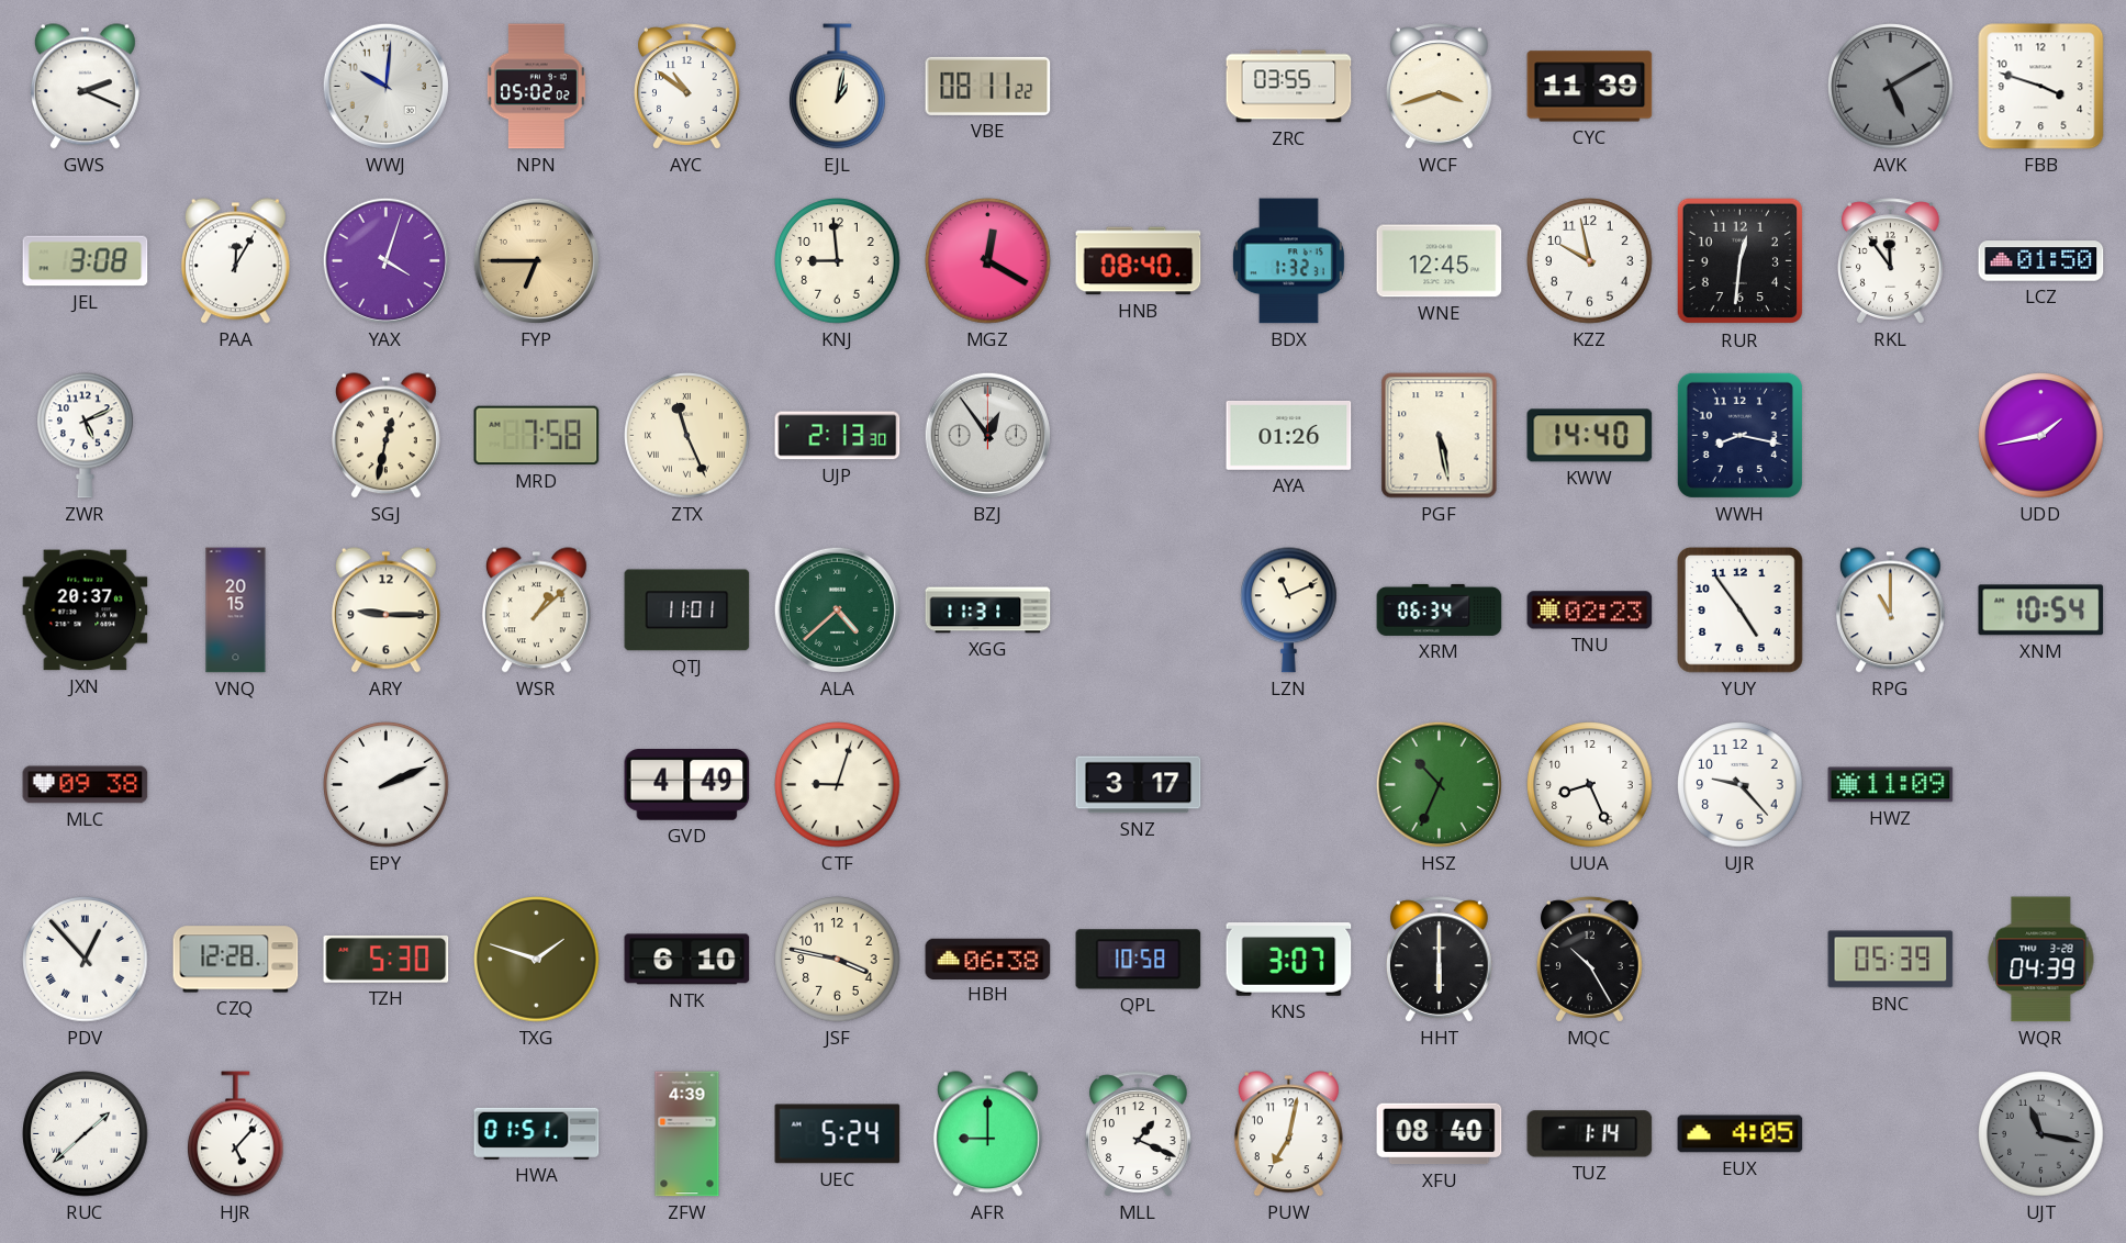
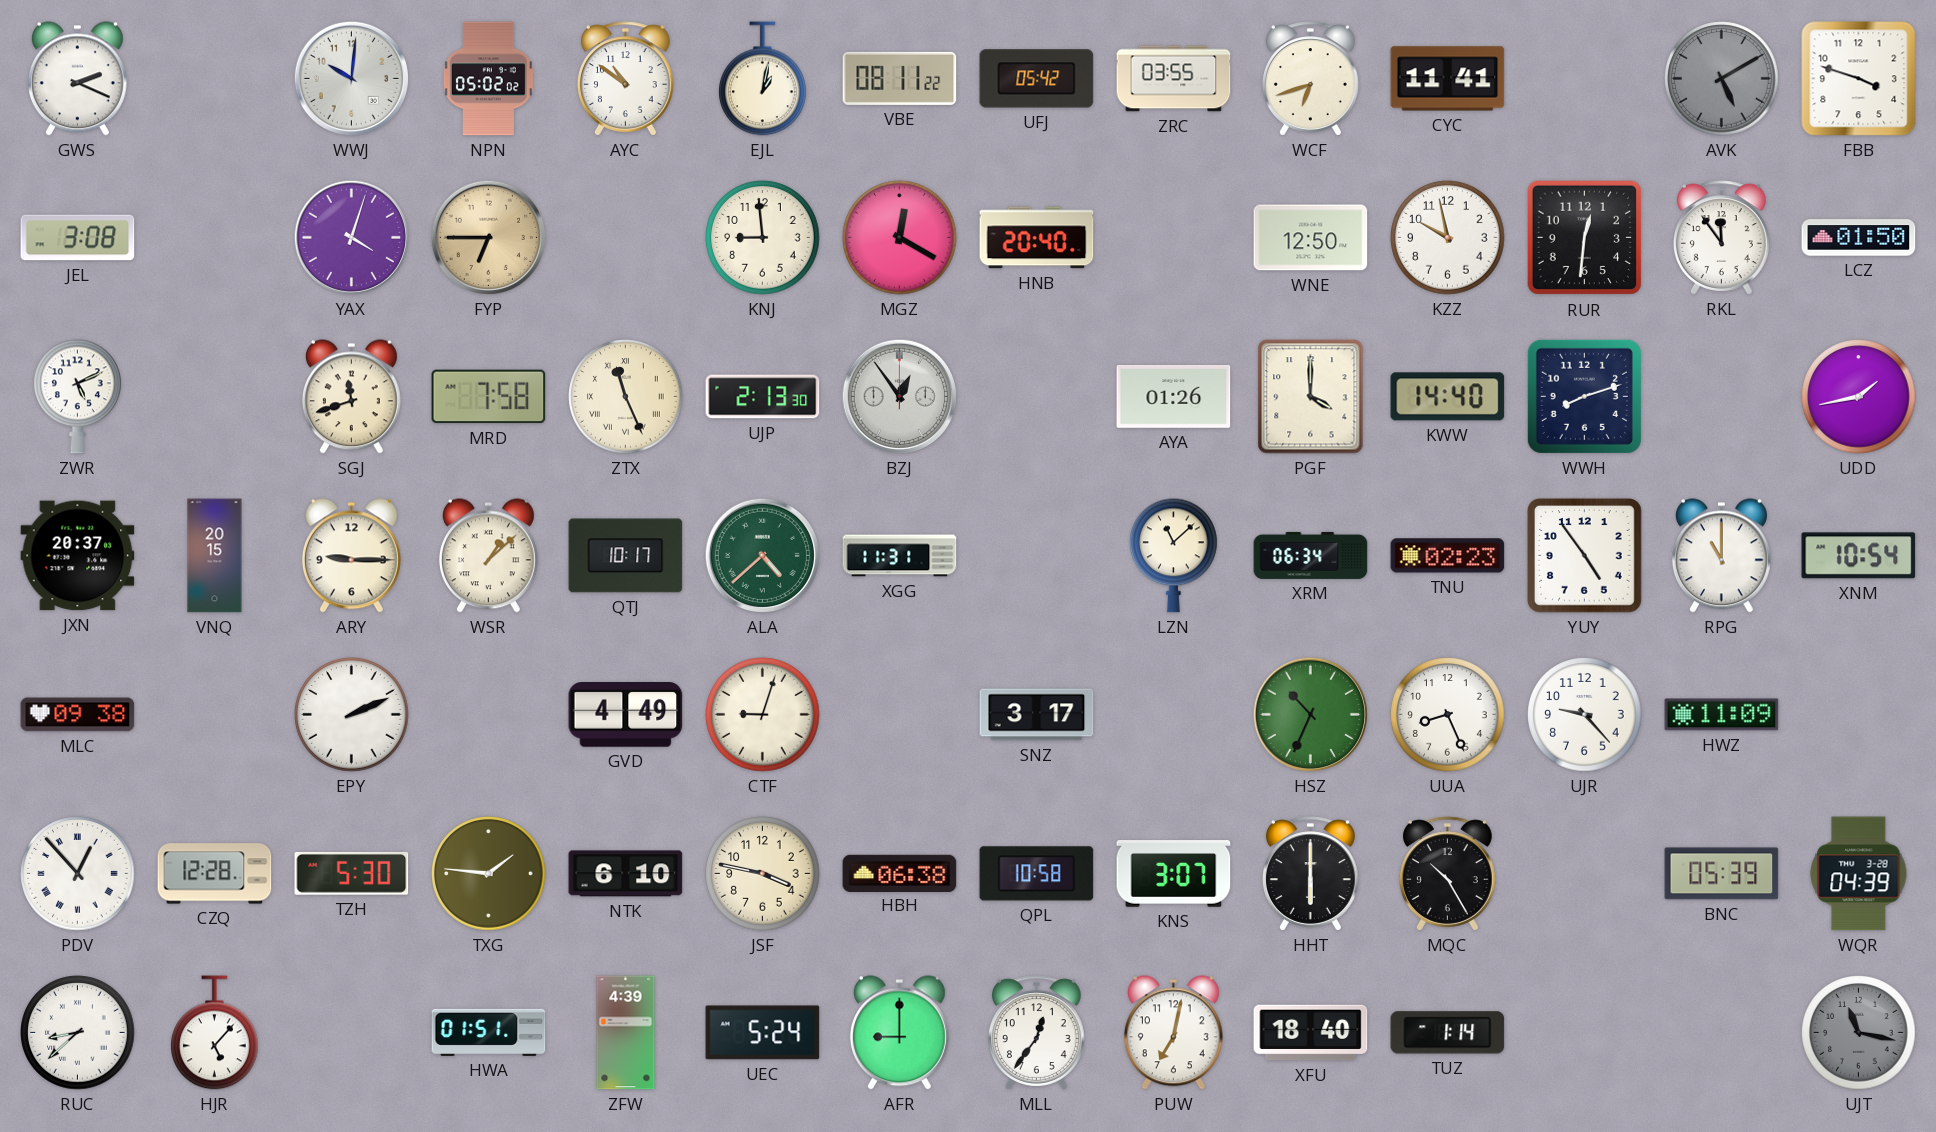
UFJ: none -> 05:42
WCF: 3:42 -> 6:42
CYC: 11:39 -> 11:41
PAA: 12:05 -> none
HNB: 08:40 -> 20:40
BDX: 1:32 -> none
WNE: 12:45 -> 12:50
SGJ: 12:32 -> 11:42
PGF: 5:28 -> 4:00
WWH: 8:17 -> 8:12
QTJ: 11:01 -> 10:17
LZN: 11:11 -> 11:08
TXG: 1:48 -> 1:46
RUC: 1:38 -> 8:38
MLL: 1:19 -> 12:36
XFU: 08:40 -> 18:40
EUX: 4:05 -> none
